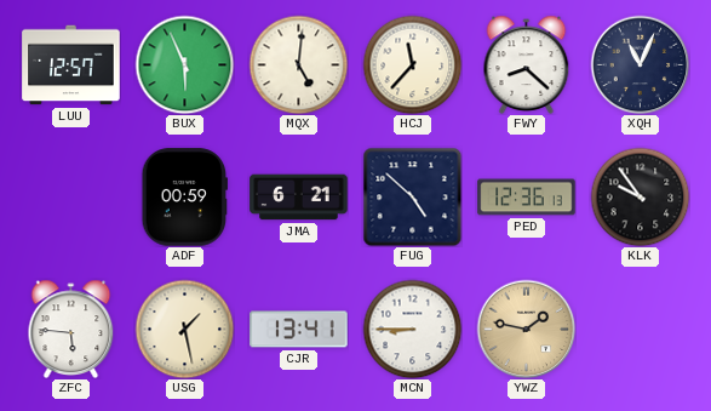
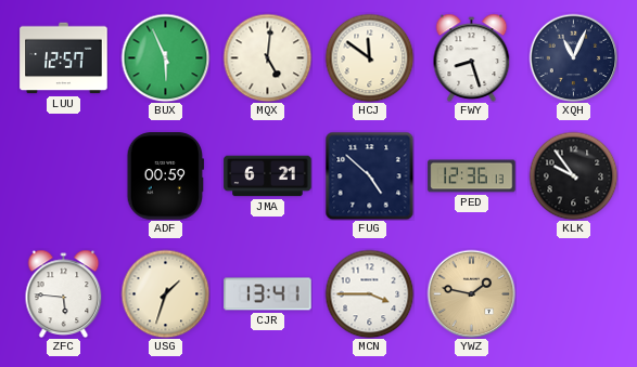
HCJ: 11:37 -> 11:51
FWY: 8:22 -> 8:27
USG: 1:28 -> 1:33
MCN: 8:45 -> 3:45
